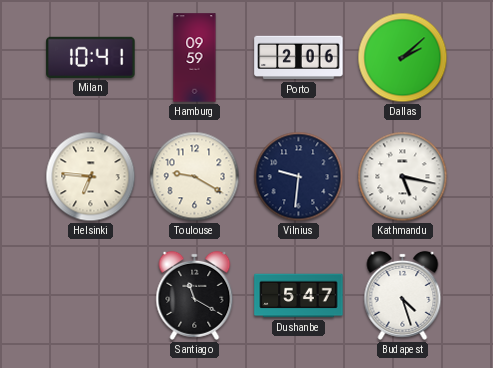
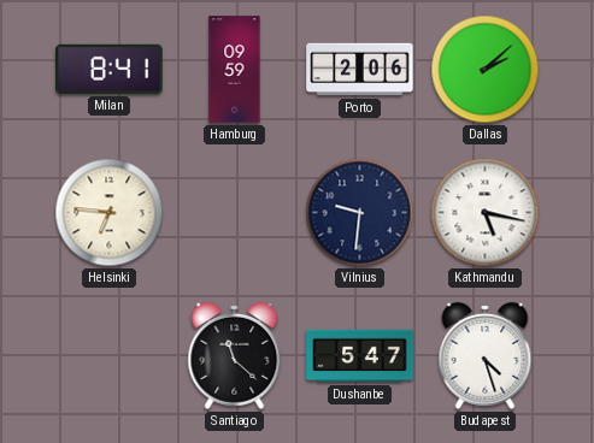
Milan: 10:41 -> 8:41
Toulouse: 9:20 -> none
Santiago: 11:20 -> 11:22
